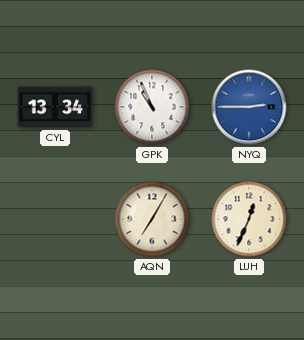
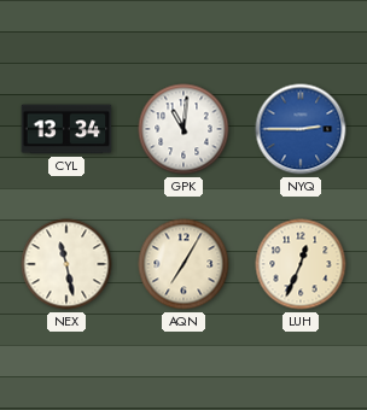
GPK: 10:56 -> 11:01
NEX: none -> 11:28
